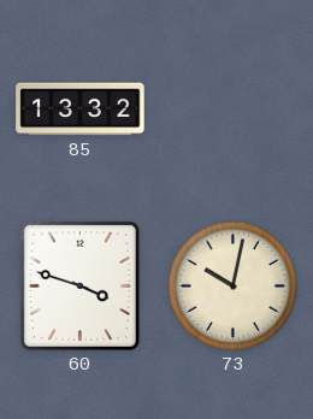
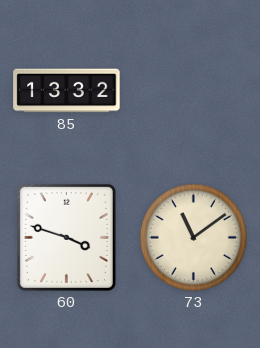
73: 10:02 -> 11:09
